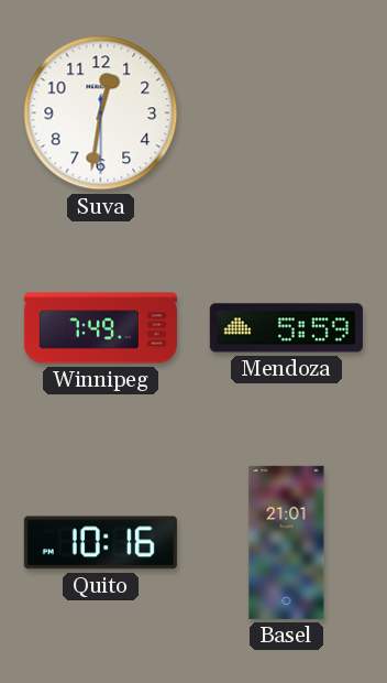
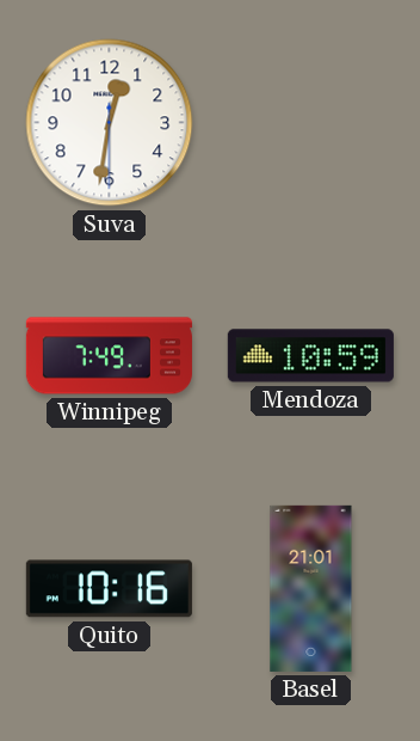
Mendoza: 5:59 -> 10:59
